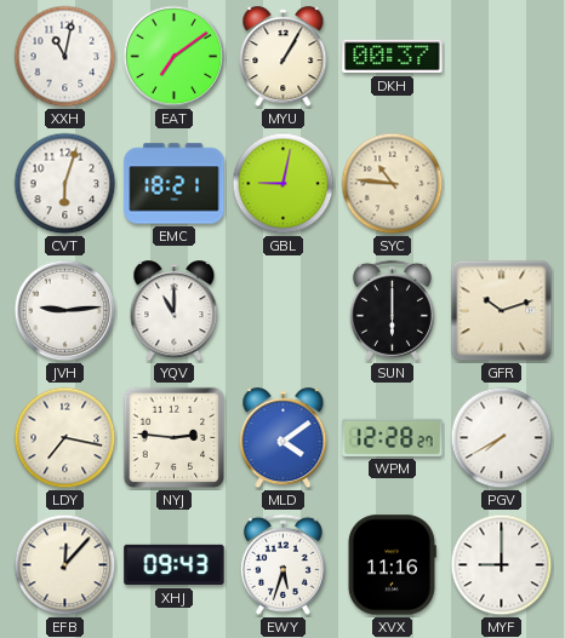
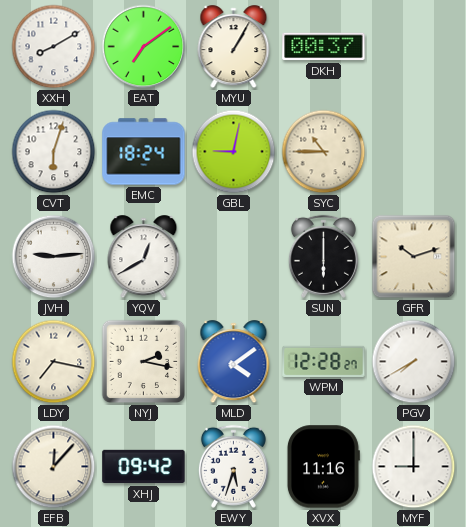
XXH: 11:02 -> 8:10
EMC: 18:21 -> 18:24
SYC: 10:46 -> 10:45
YQV: 11:00 -> 12:40
NYJ: 2:46 -> 2:17
XHJ: 09:43 -> 09:42
